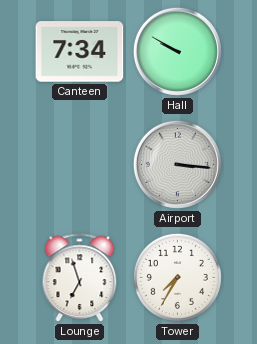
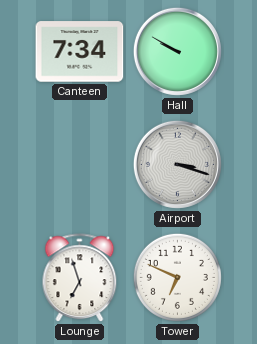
Airport: 3:16 -> 3:18
Tower: 7:35 -> 6:49
